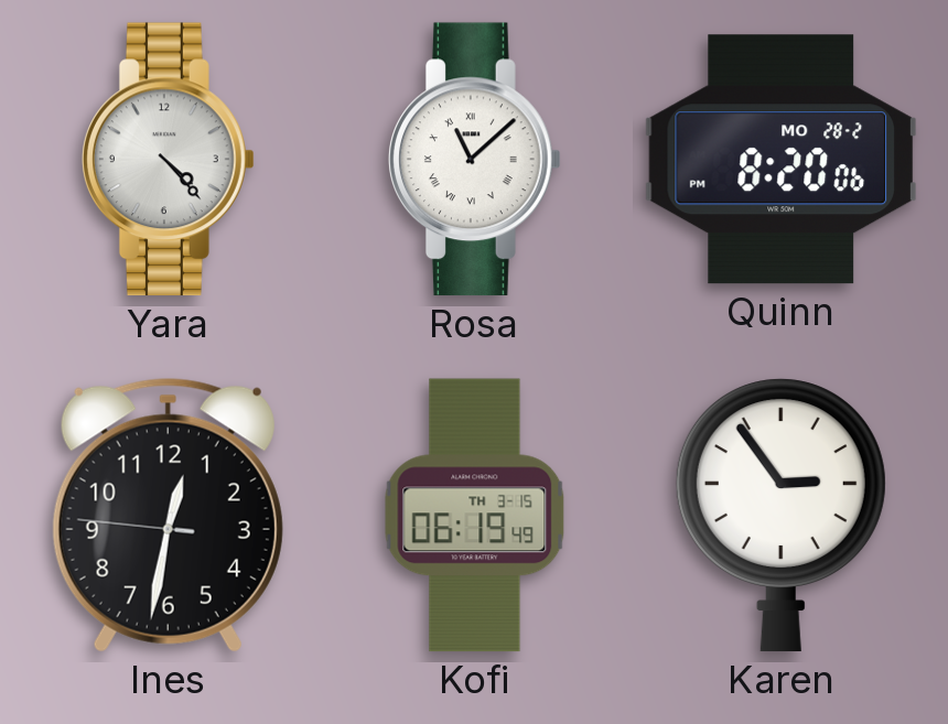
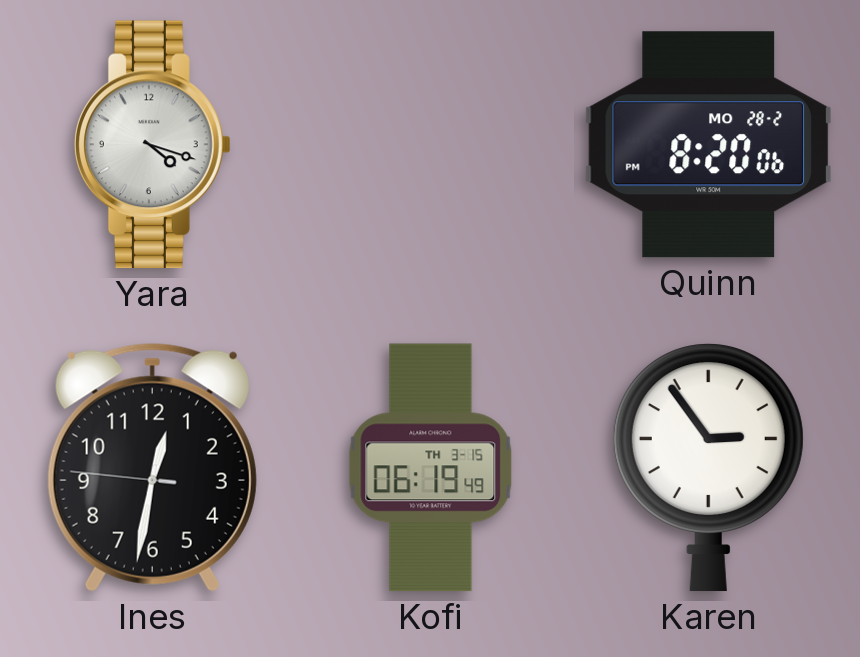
Yara: 4:23 -> 4:18
Rosa: 11:08 -> none
